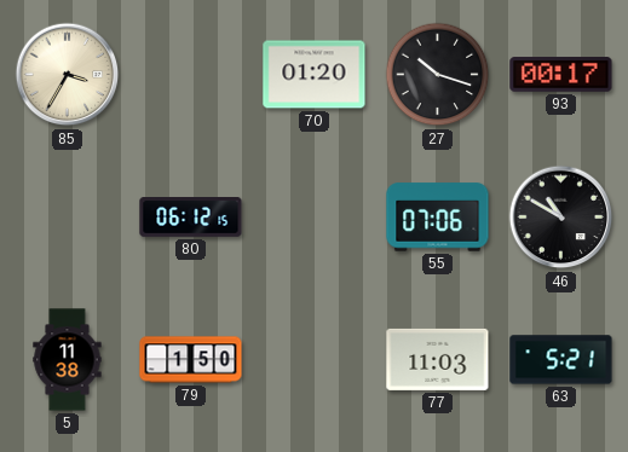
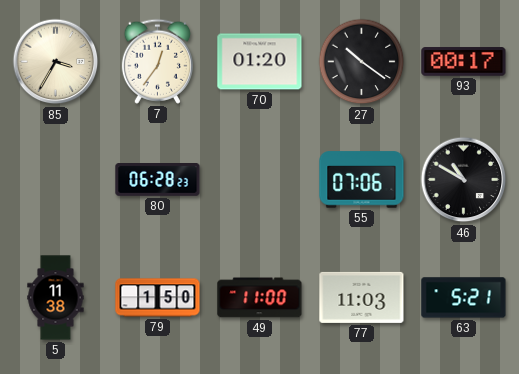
7: none -> 12:36
27: 10:18 -> 10:21
80: 06:12 -> 06:28
49: none -> 11:00
